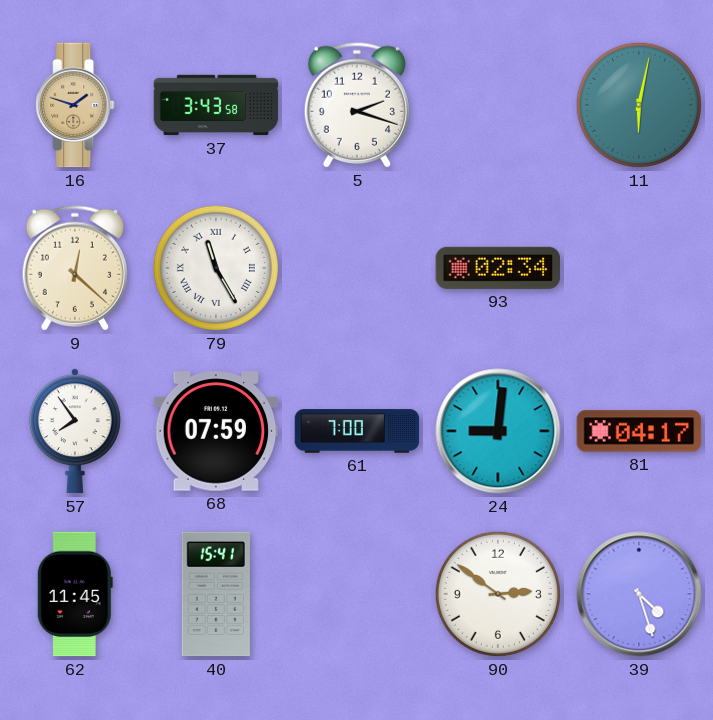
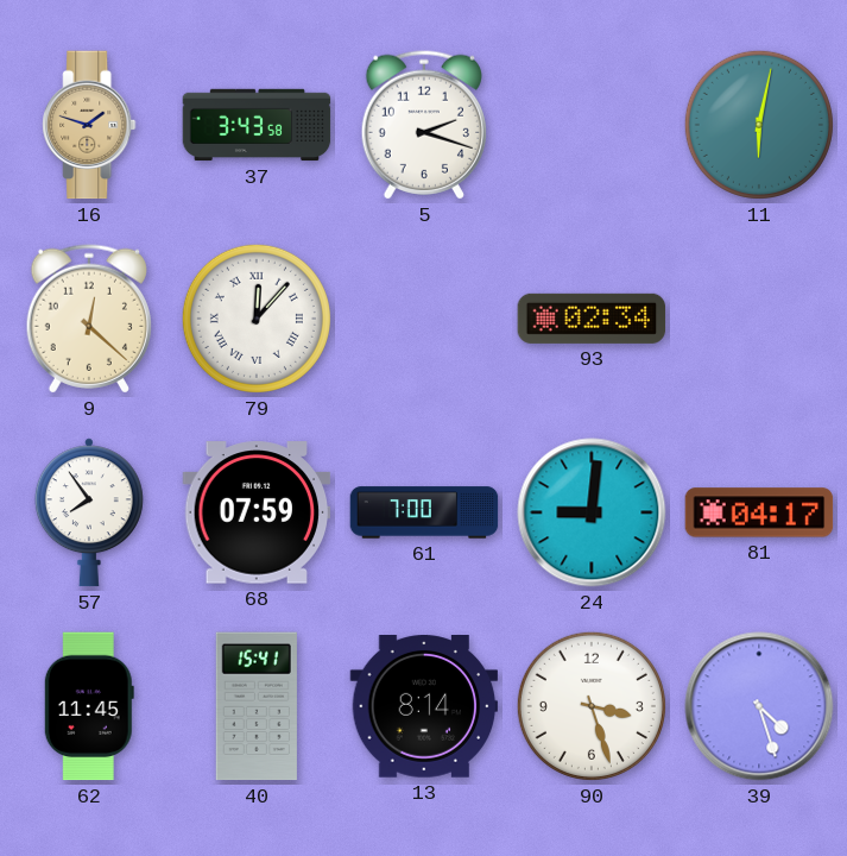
79: 11:25 -> 12:07
13: none -> 8:14
90: 2:51 -> 3:27
